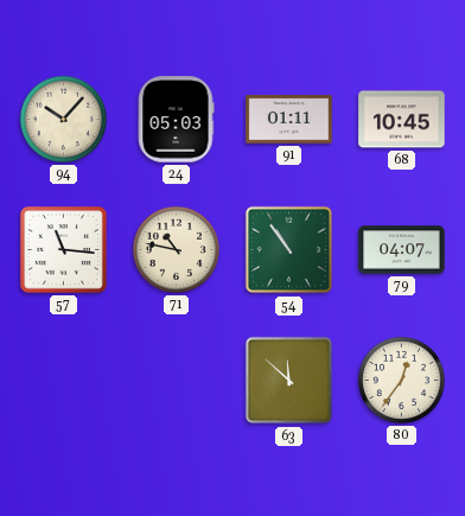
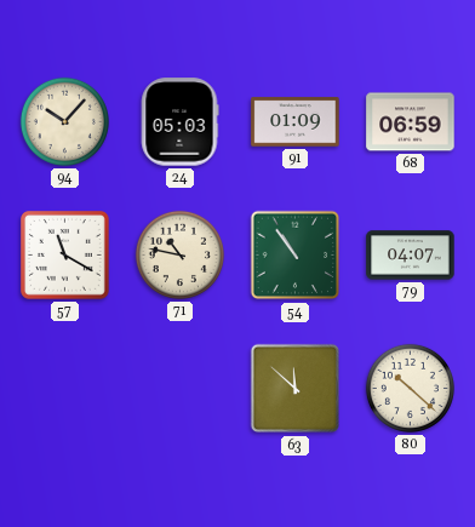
91: 01:11 -> 01:09
68: 10:45 -> 06:59
57: 11:16 -> 11:20
80: 12:36 -> 10:22
